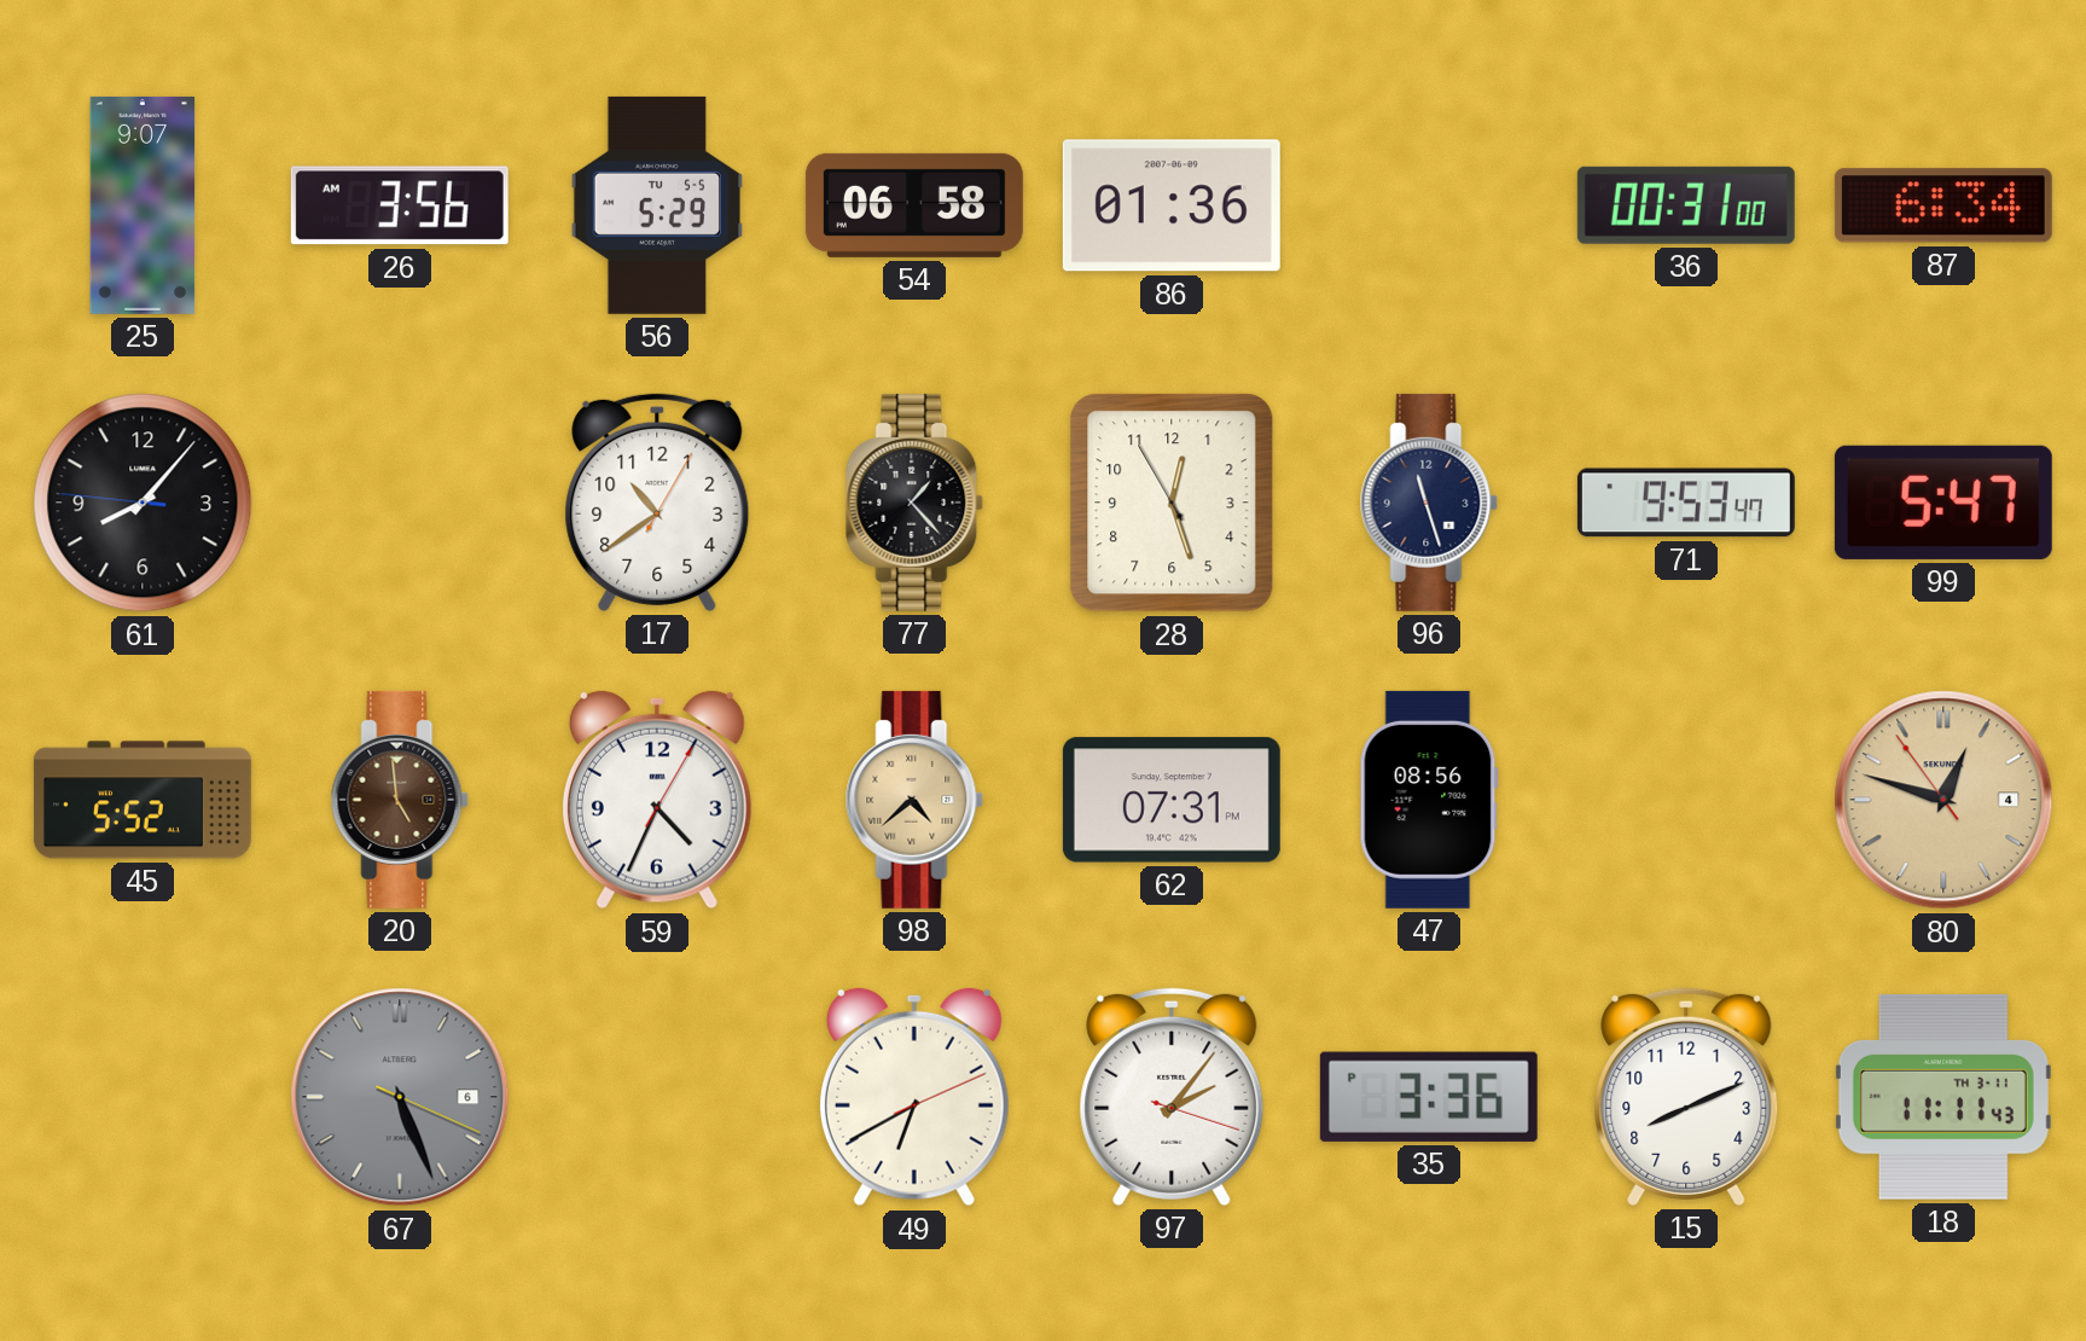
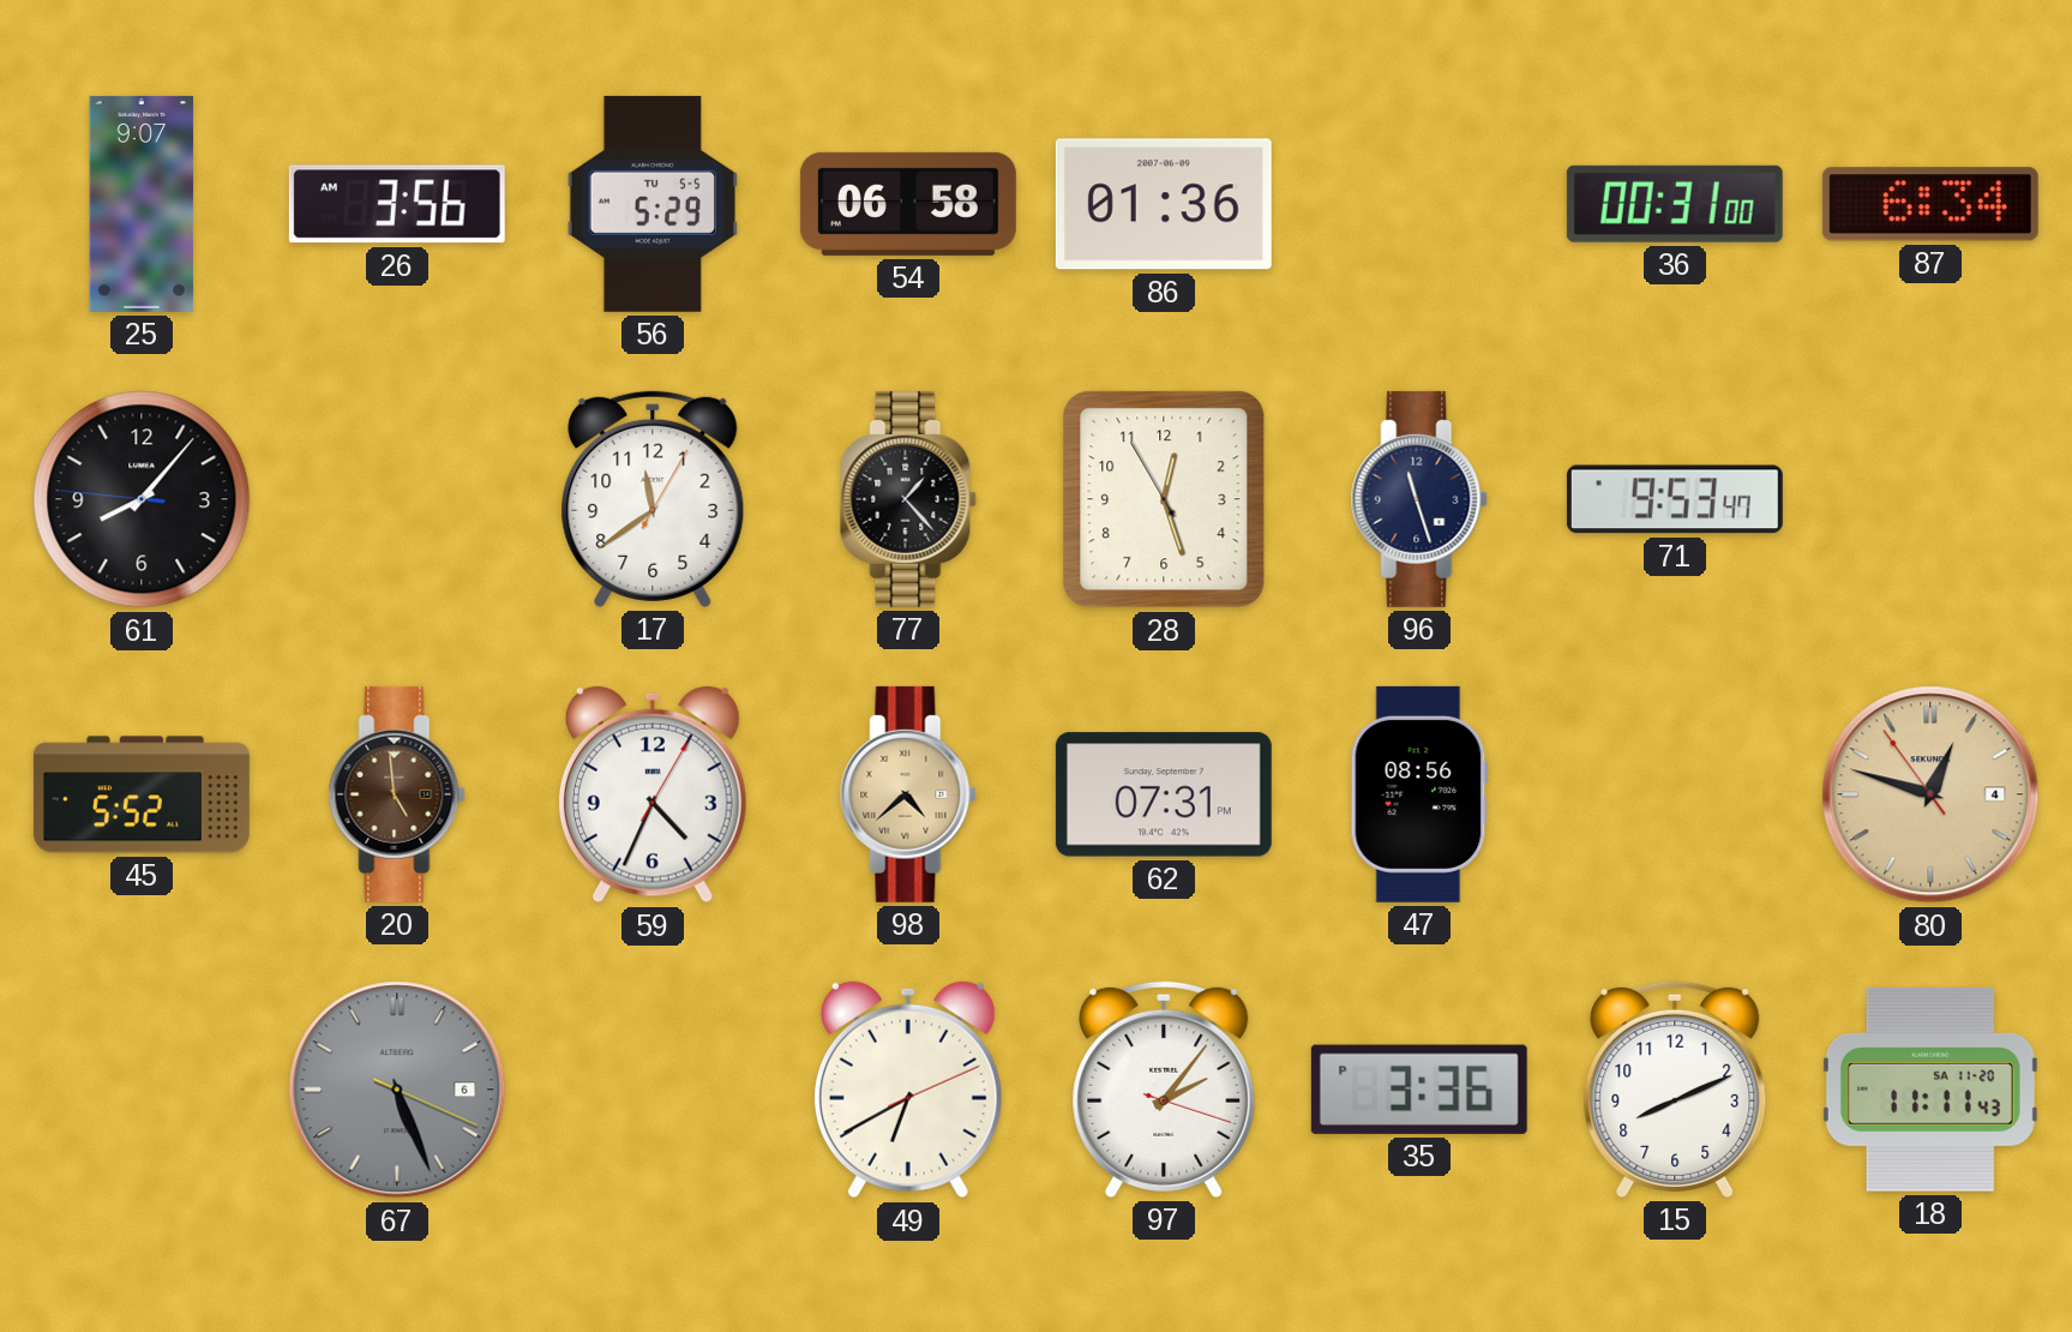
17: 10:39 -> 11:39
99: 5:47 -> none
18 date: TH 3-11 -> SA 11-20
